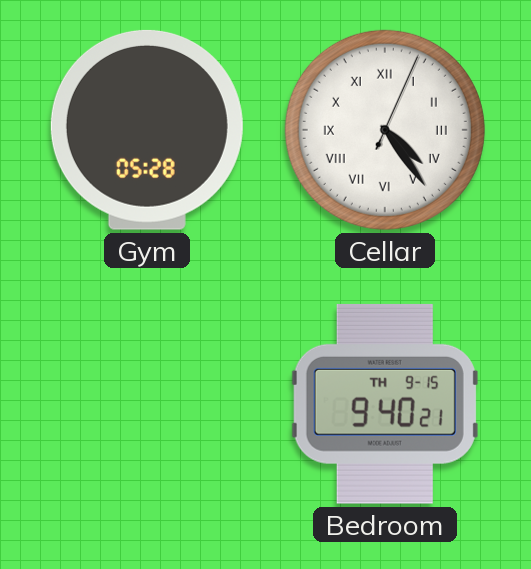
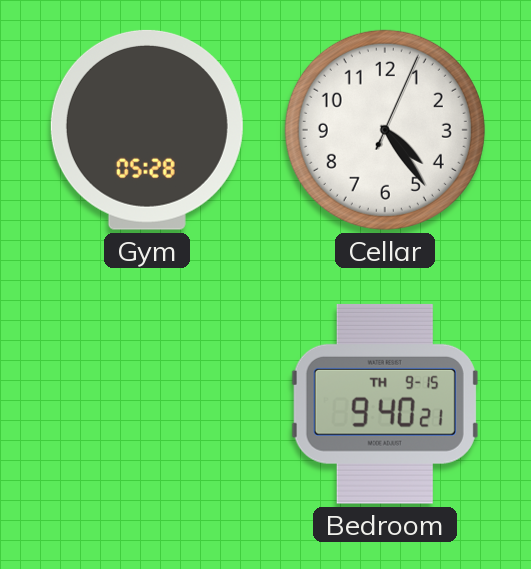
Cellar numerals: Roman -> Arabic
